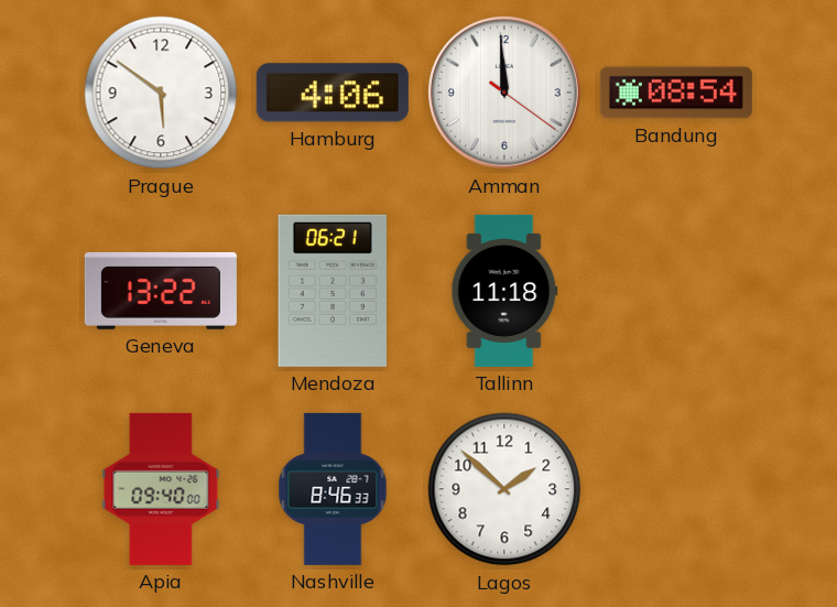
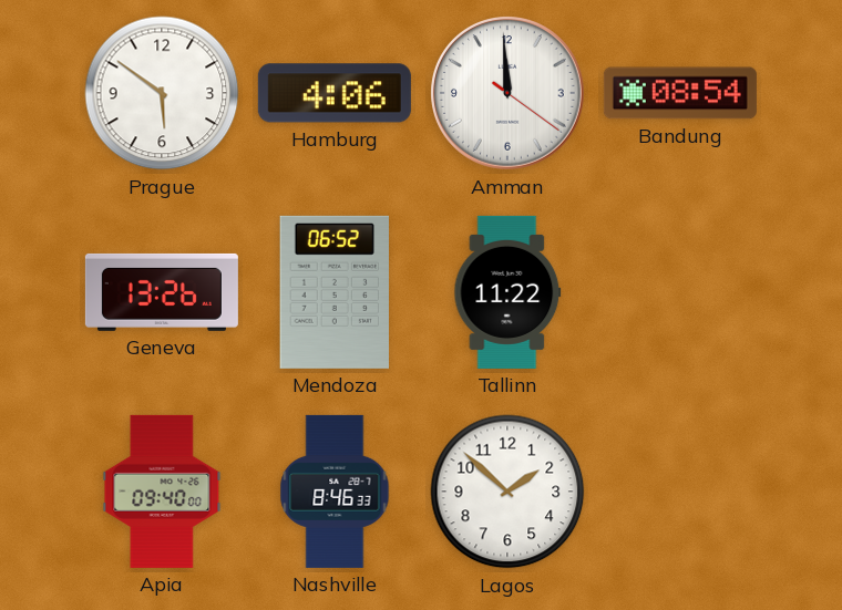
Geneva: 13:22 -> 13:26
Mendoza: 06:21 -> 06:52
Tallinn: 11:18 -> 11:22
